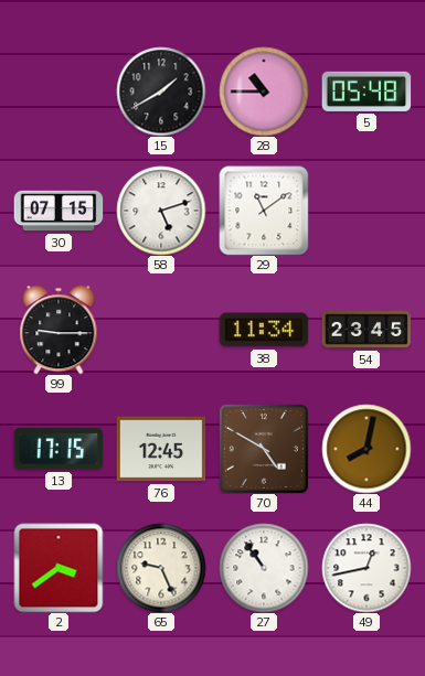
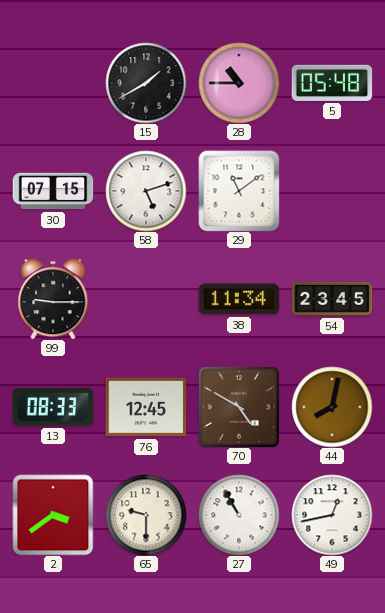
13: 17:15 -> 08:33
65: 9:26 -> 9:30
27: 10:54 -> 10:55
